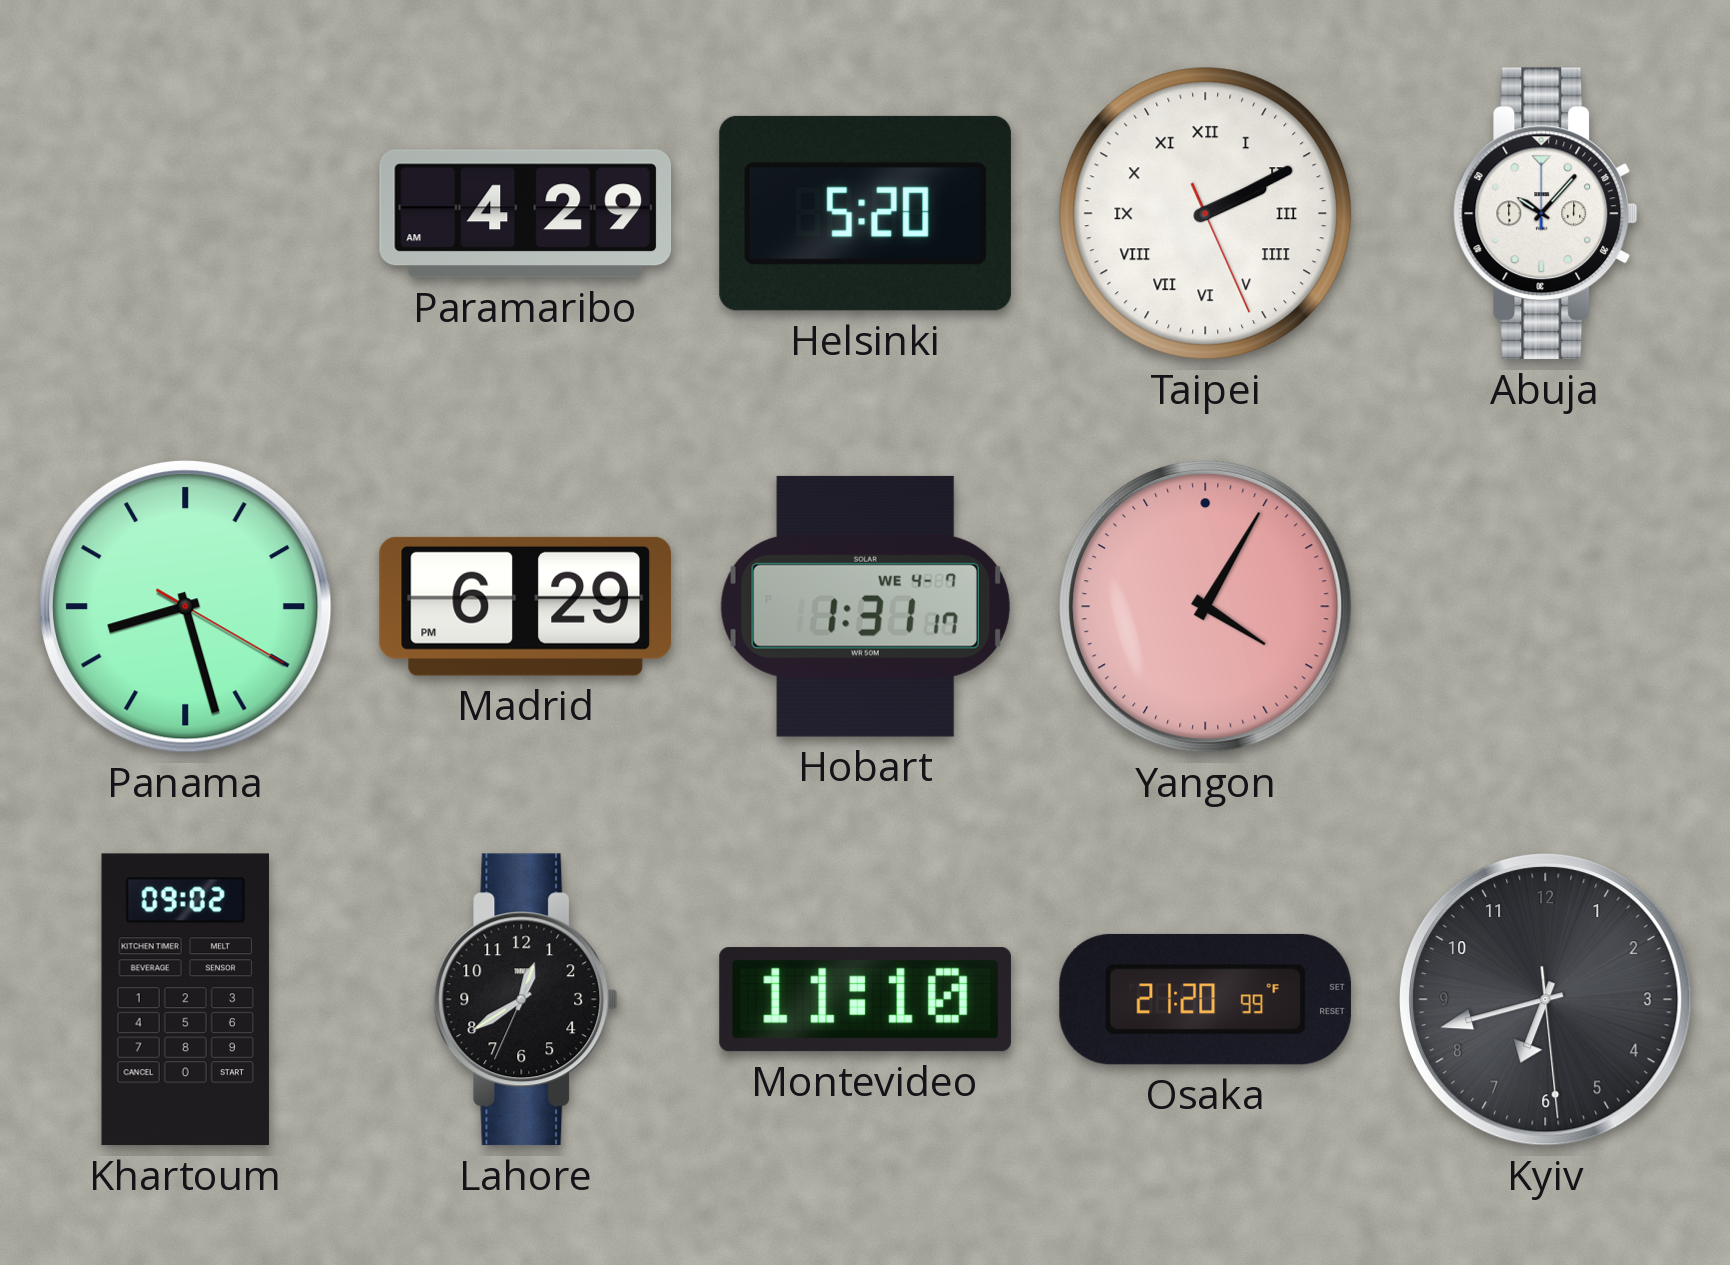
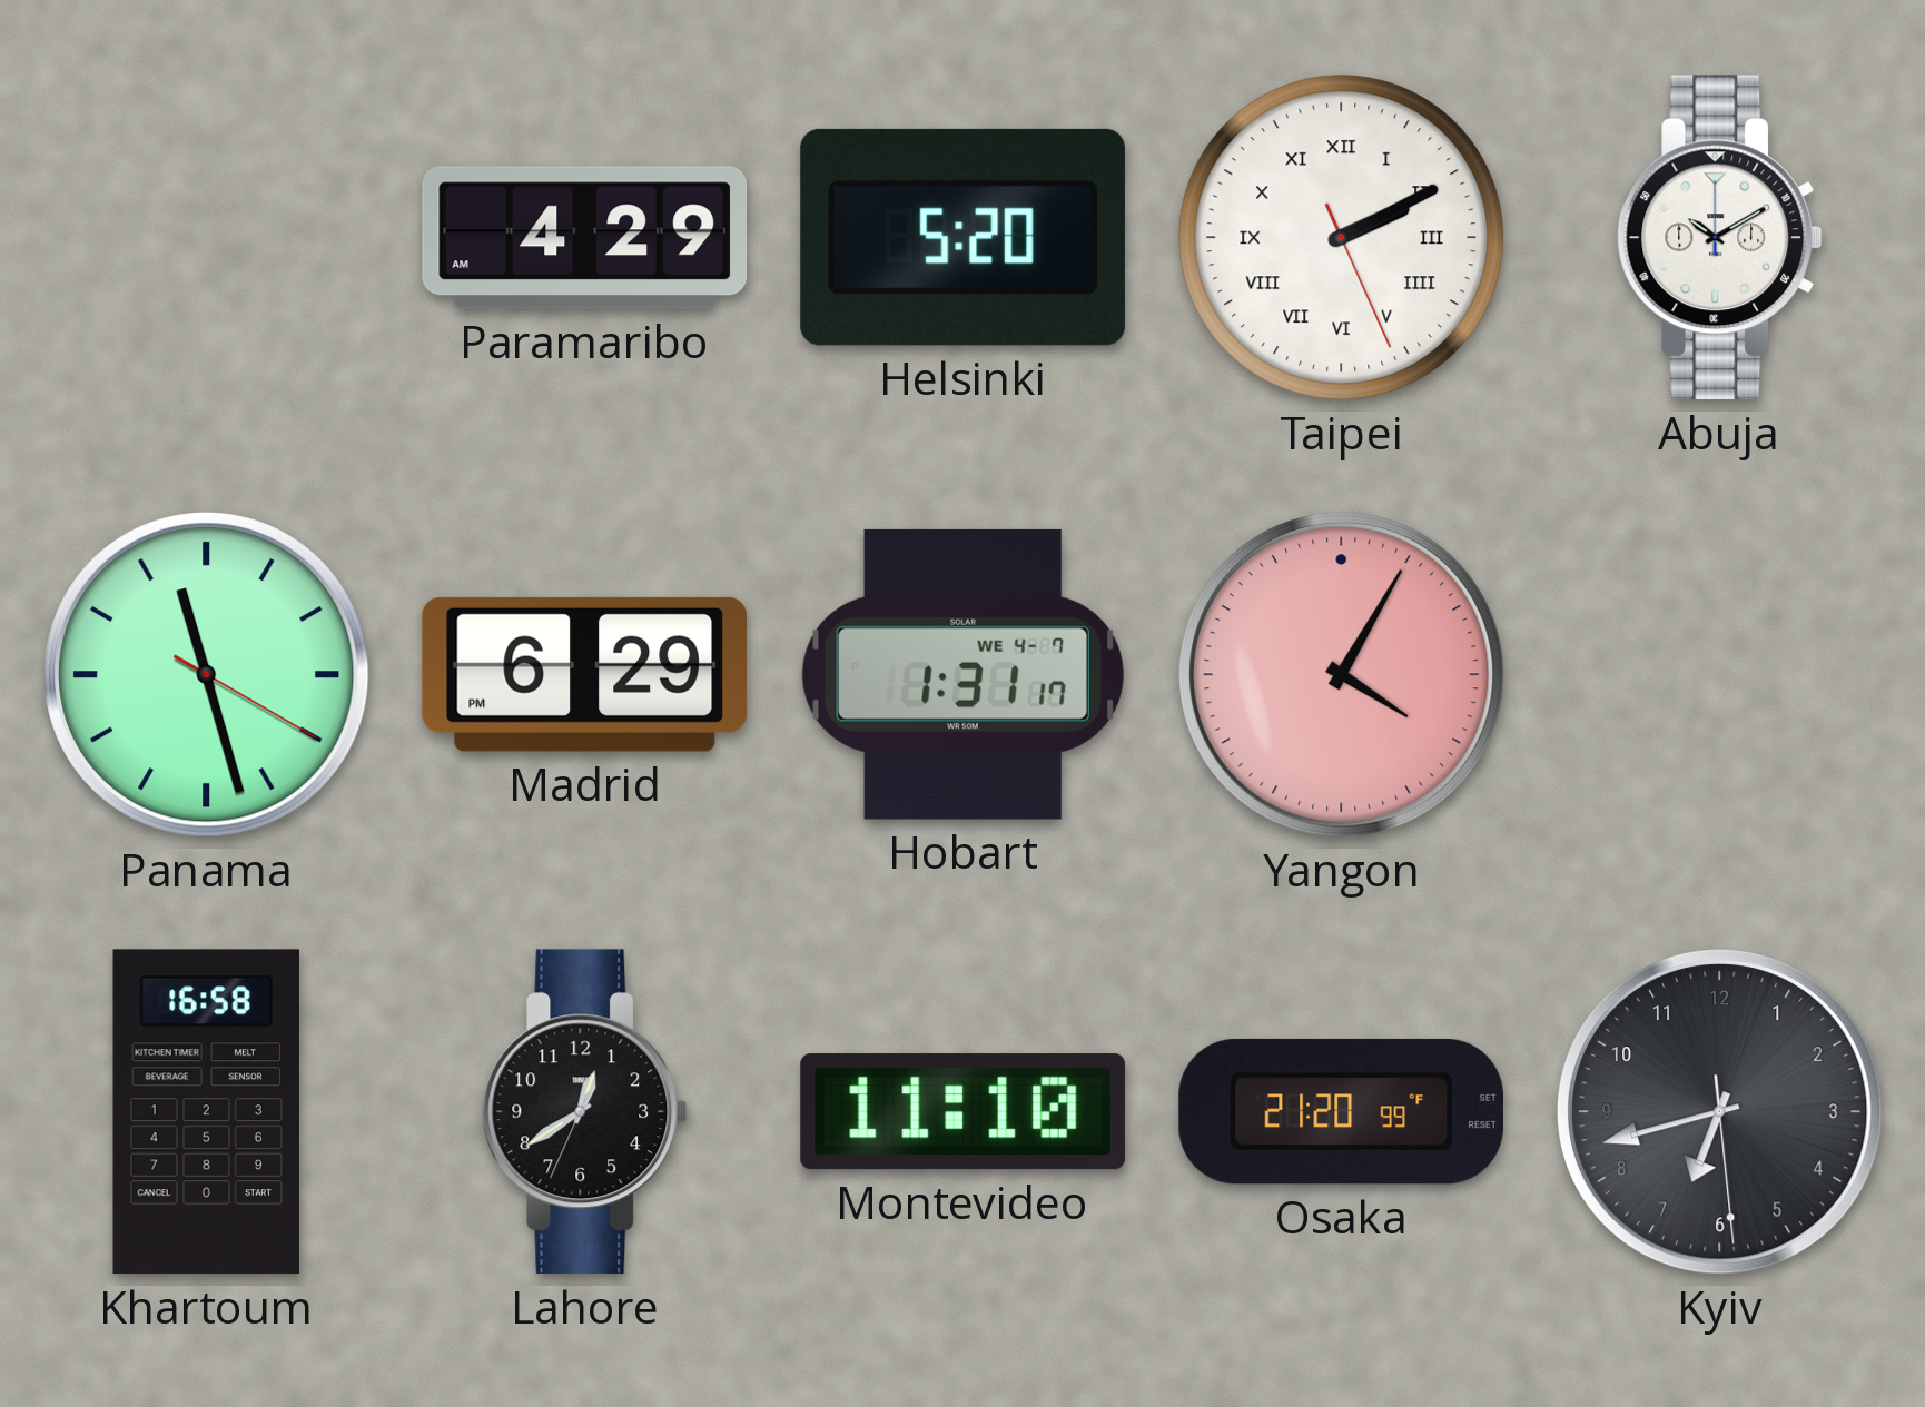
Abuja: 10:07 -> 10:10
Panama: 8:27 -> 11:27
Khartoum: 09:02 -> 16:58
